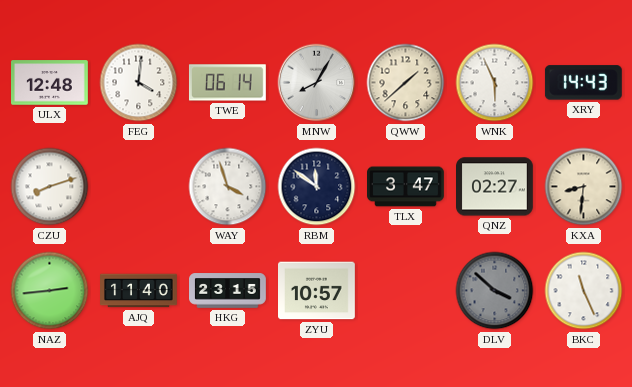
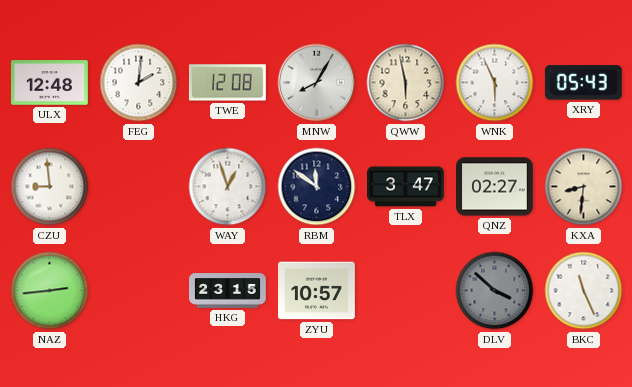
FEG: 4:01 -> 2:01
TWE: 06:14 -> 12:08
QWW: 1:38 -> 5:58
XRY: 14:43 -> 05:43
CZU: 8:12 -> 8:59
WAY: 3:57 -> 12:57
AJQ: 11:40 -> none
